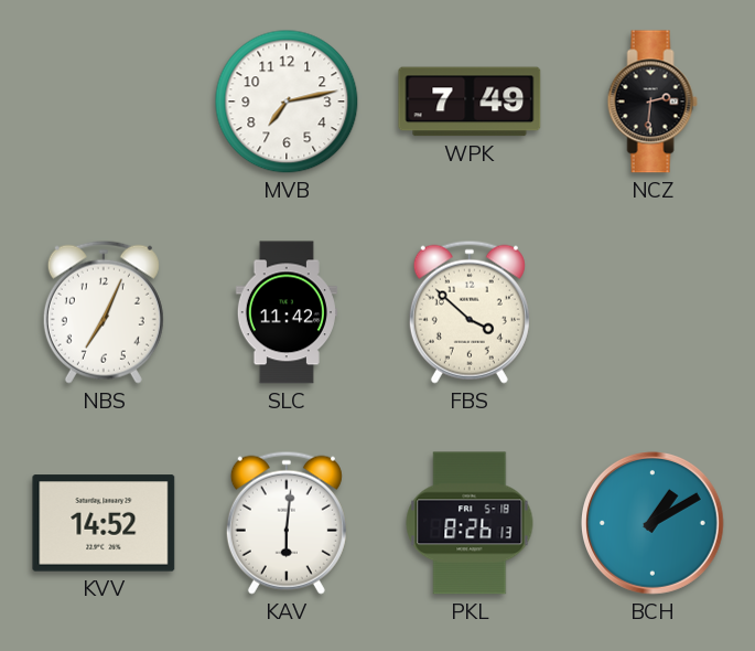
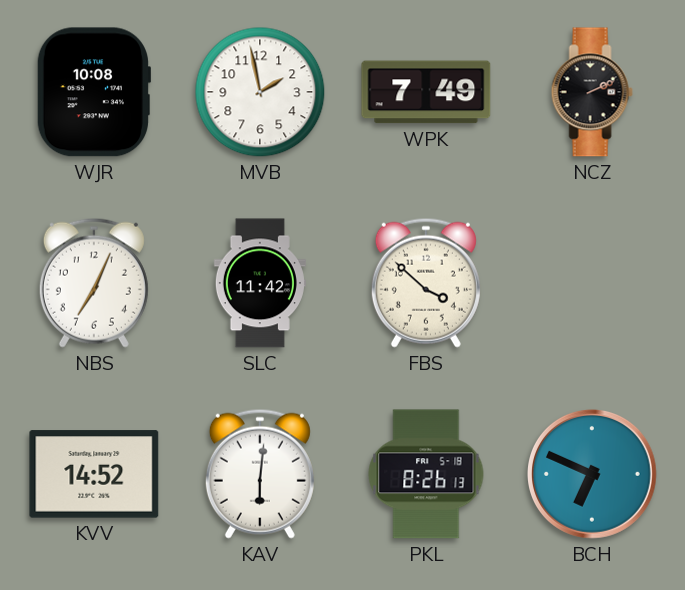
WJR: none -> 10:08
MVB: 7:13 -> 1:58
NCZ: 2:31 -> 2:11
BCH: 1:10 -> 6:49
